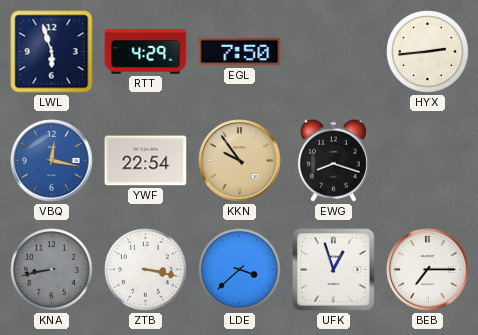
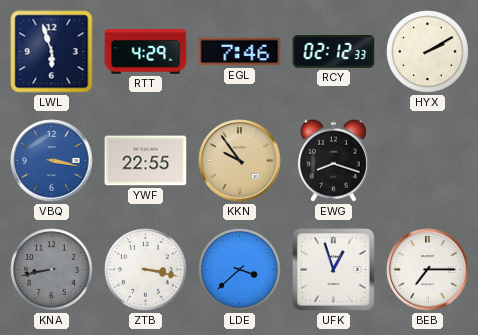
EGL: 7:50 -> 7:46
RCY: none -> 02:12
HYX: 2:44 -> 2:10
VBQ: 12:17 -> 3:17
YWF: 22:54 -> 22:55
